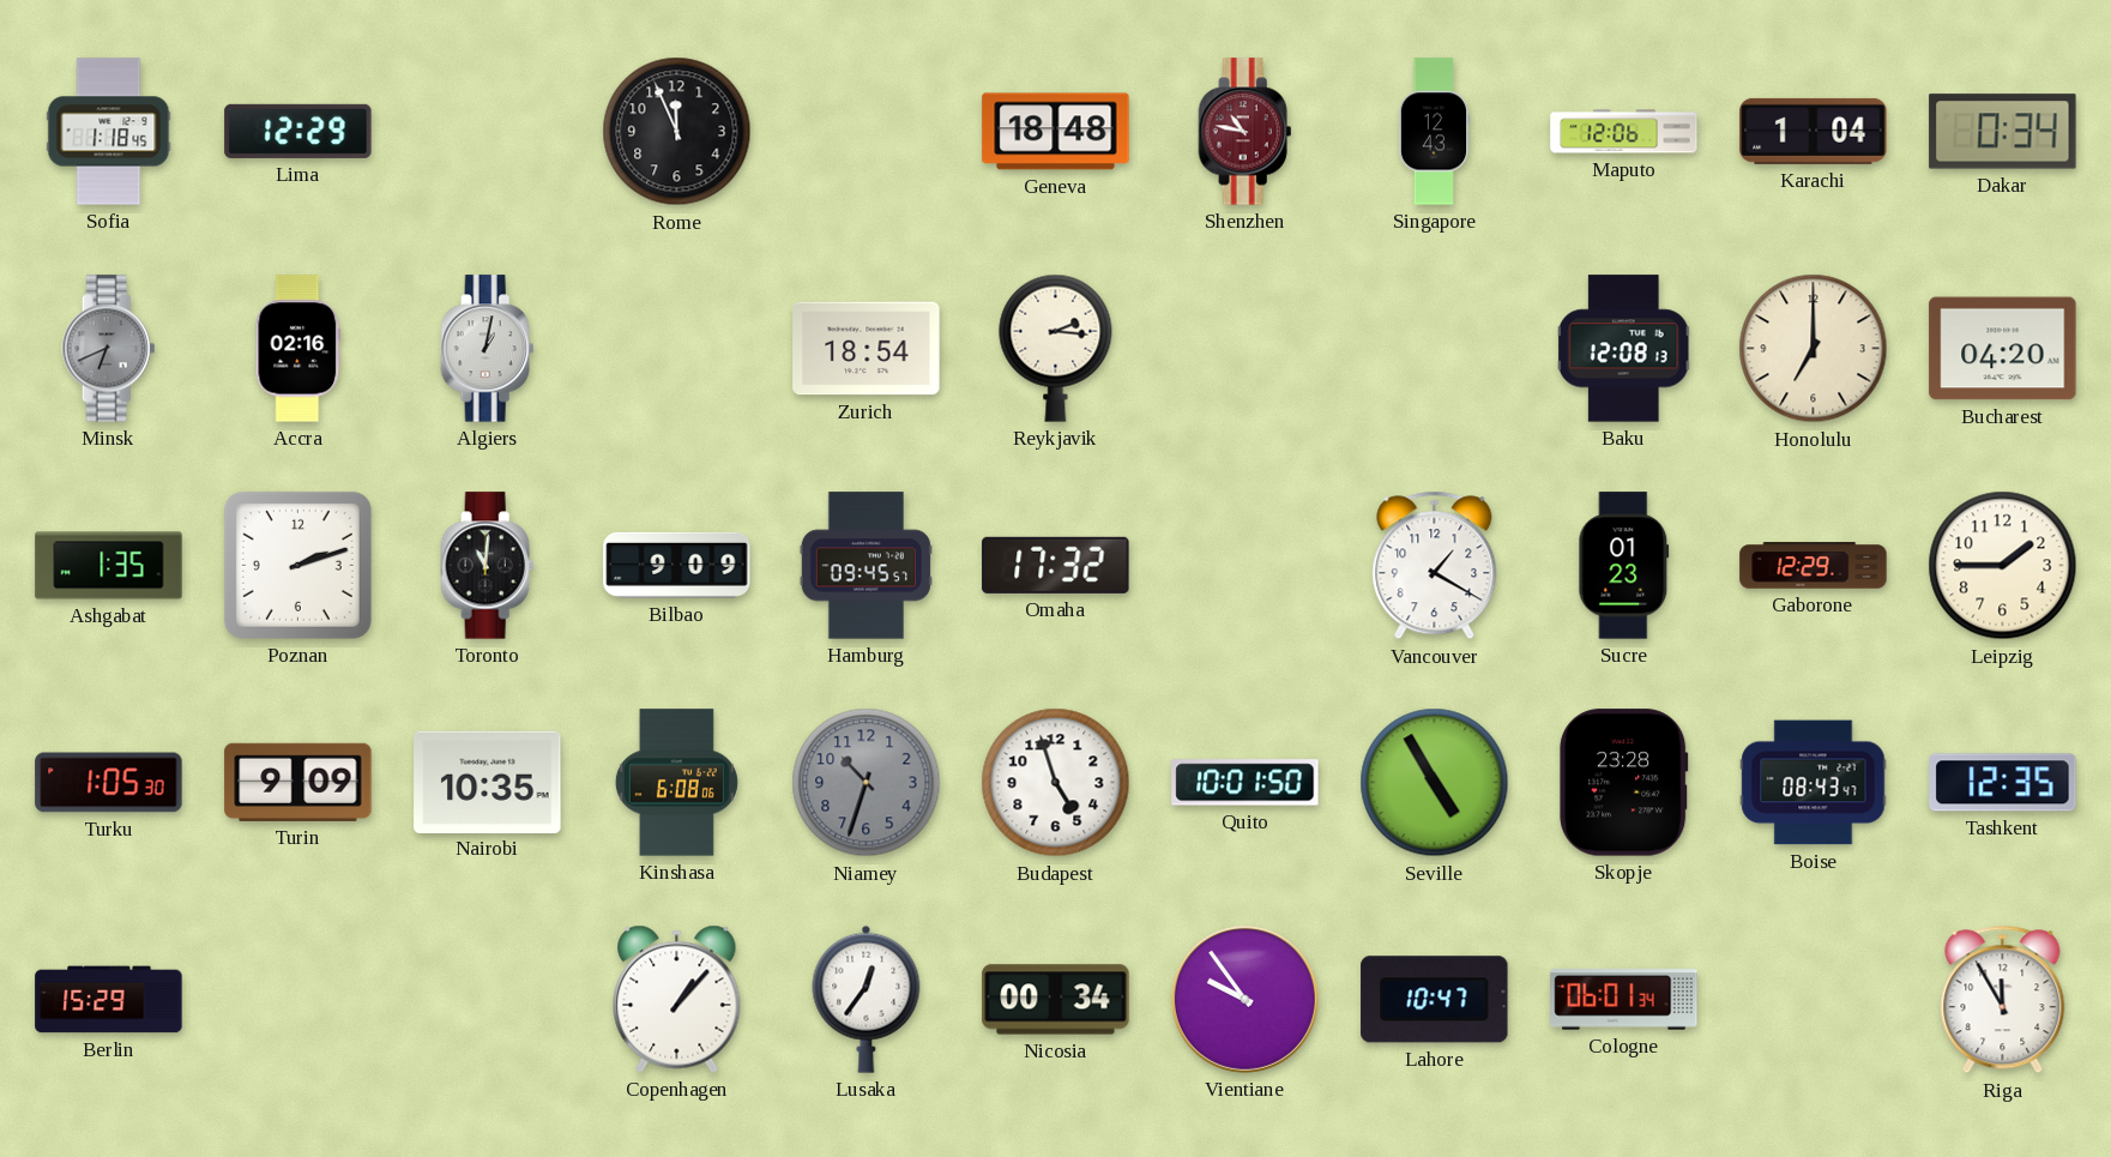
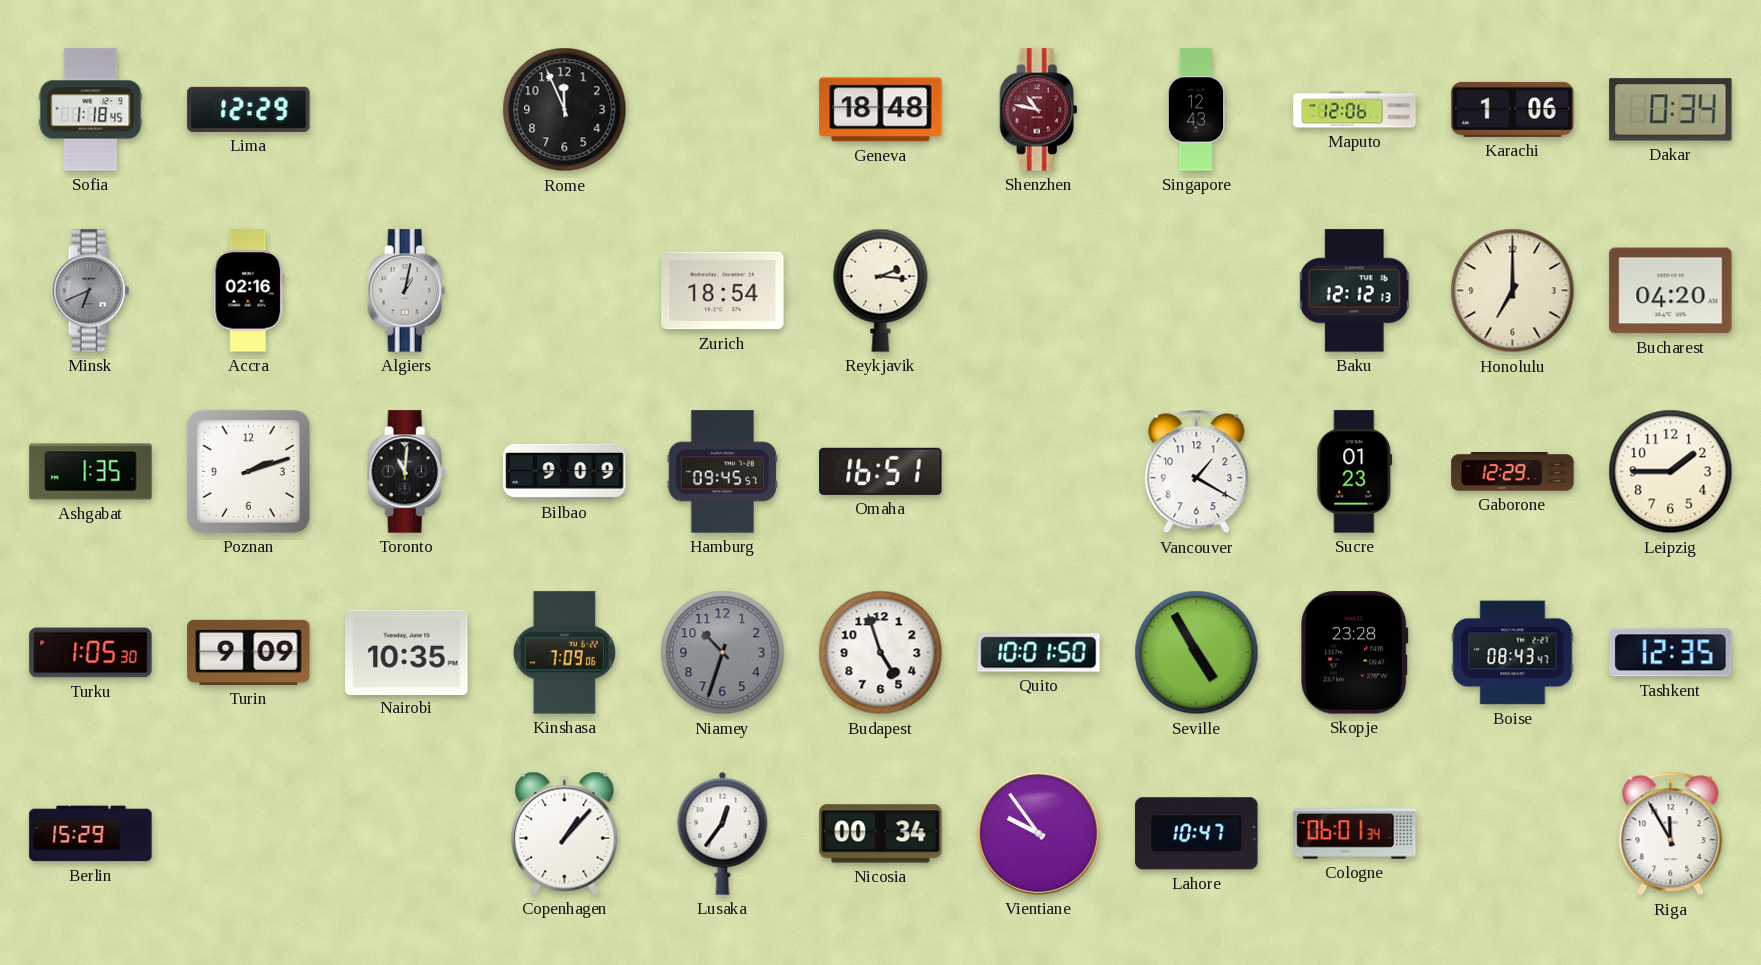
Karachi: 1:04 -> 1:06
Baku: 12:08 -> 12:12
Omaha: 17:32 -> 16:51
Kinshasa: 6:08 -> 7:09
